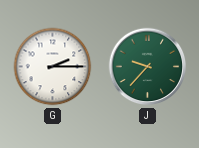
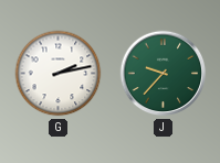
G: 2:15 -> 2:13
